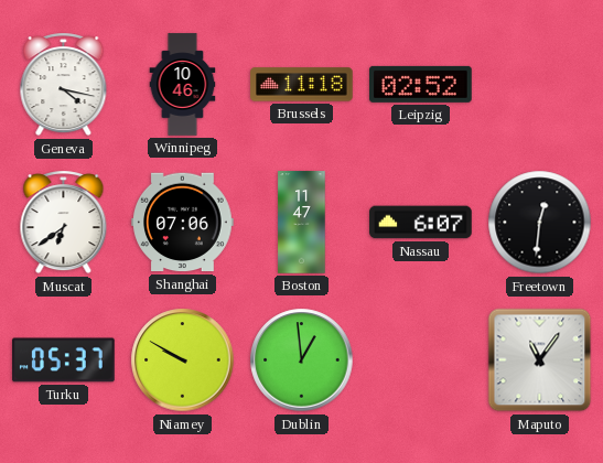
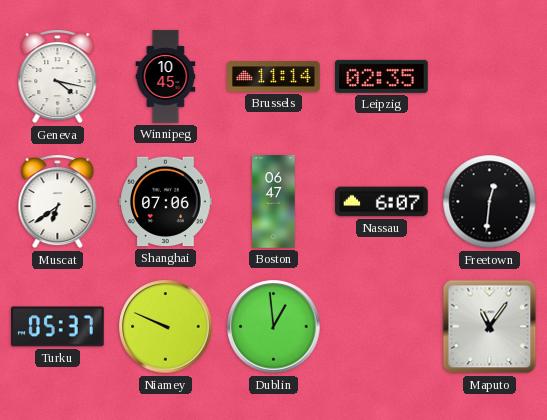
Winnipeg: 10:46 -> 10:45
Brussels: 11:18 -> 11:14
Leipzig: 02:52 -> 02:35
Boston: 11:47 -> 06:47
Niamey: 9:50 -> 9:49
